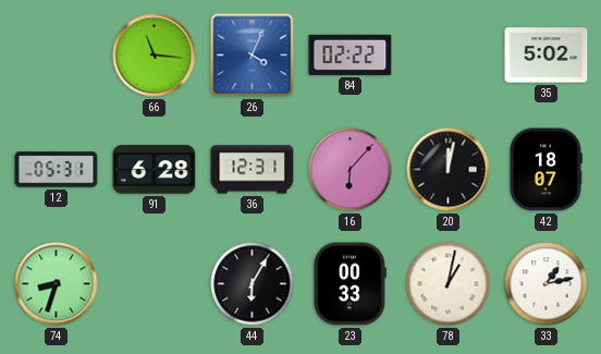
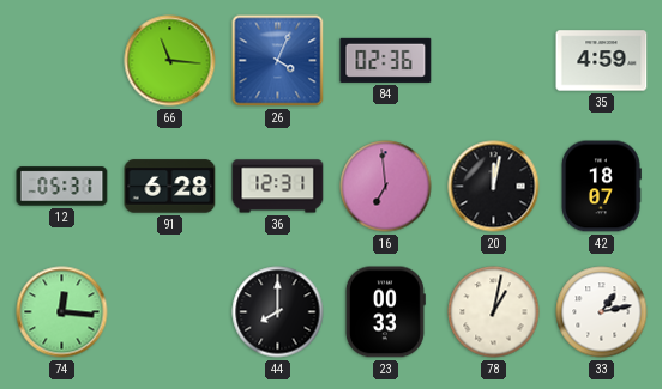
84: 02:22 -> 02:36
35: 5:02 -> 4:59
16: 6:07 -> 6:59
74: 8:33 -> 12:16
44: 6:05 -> 8:00
